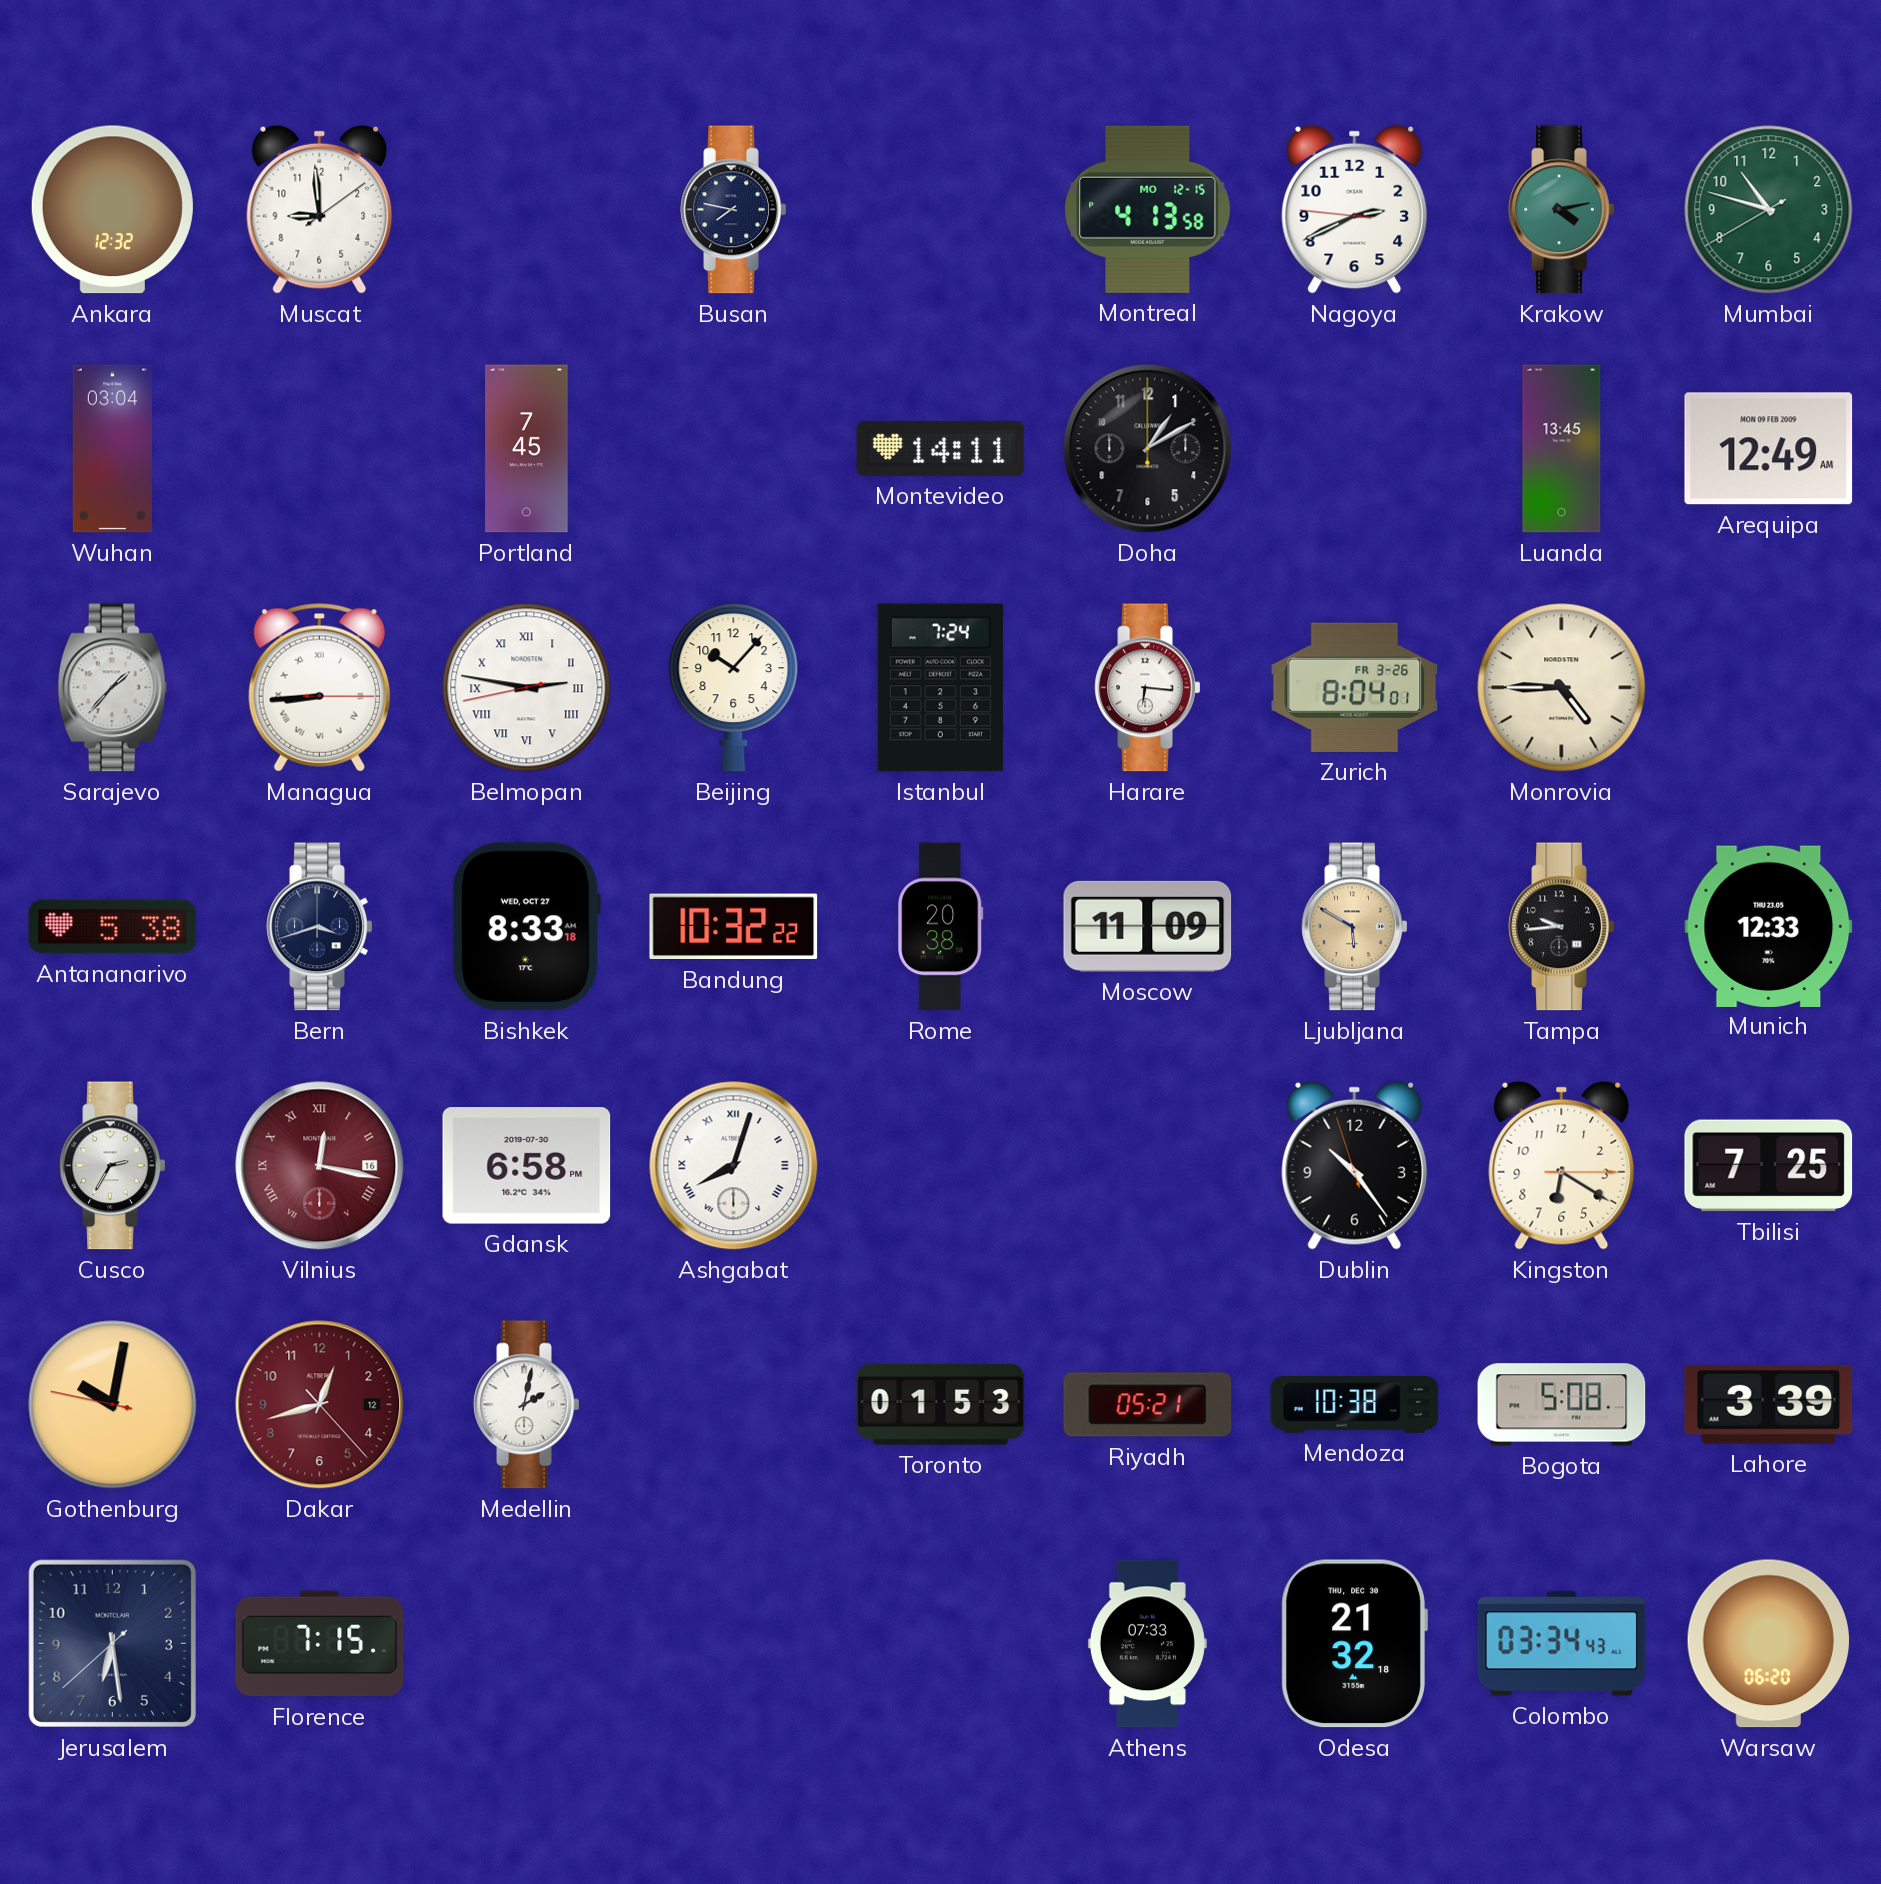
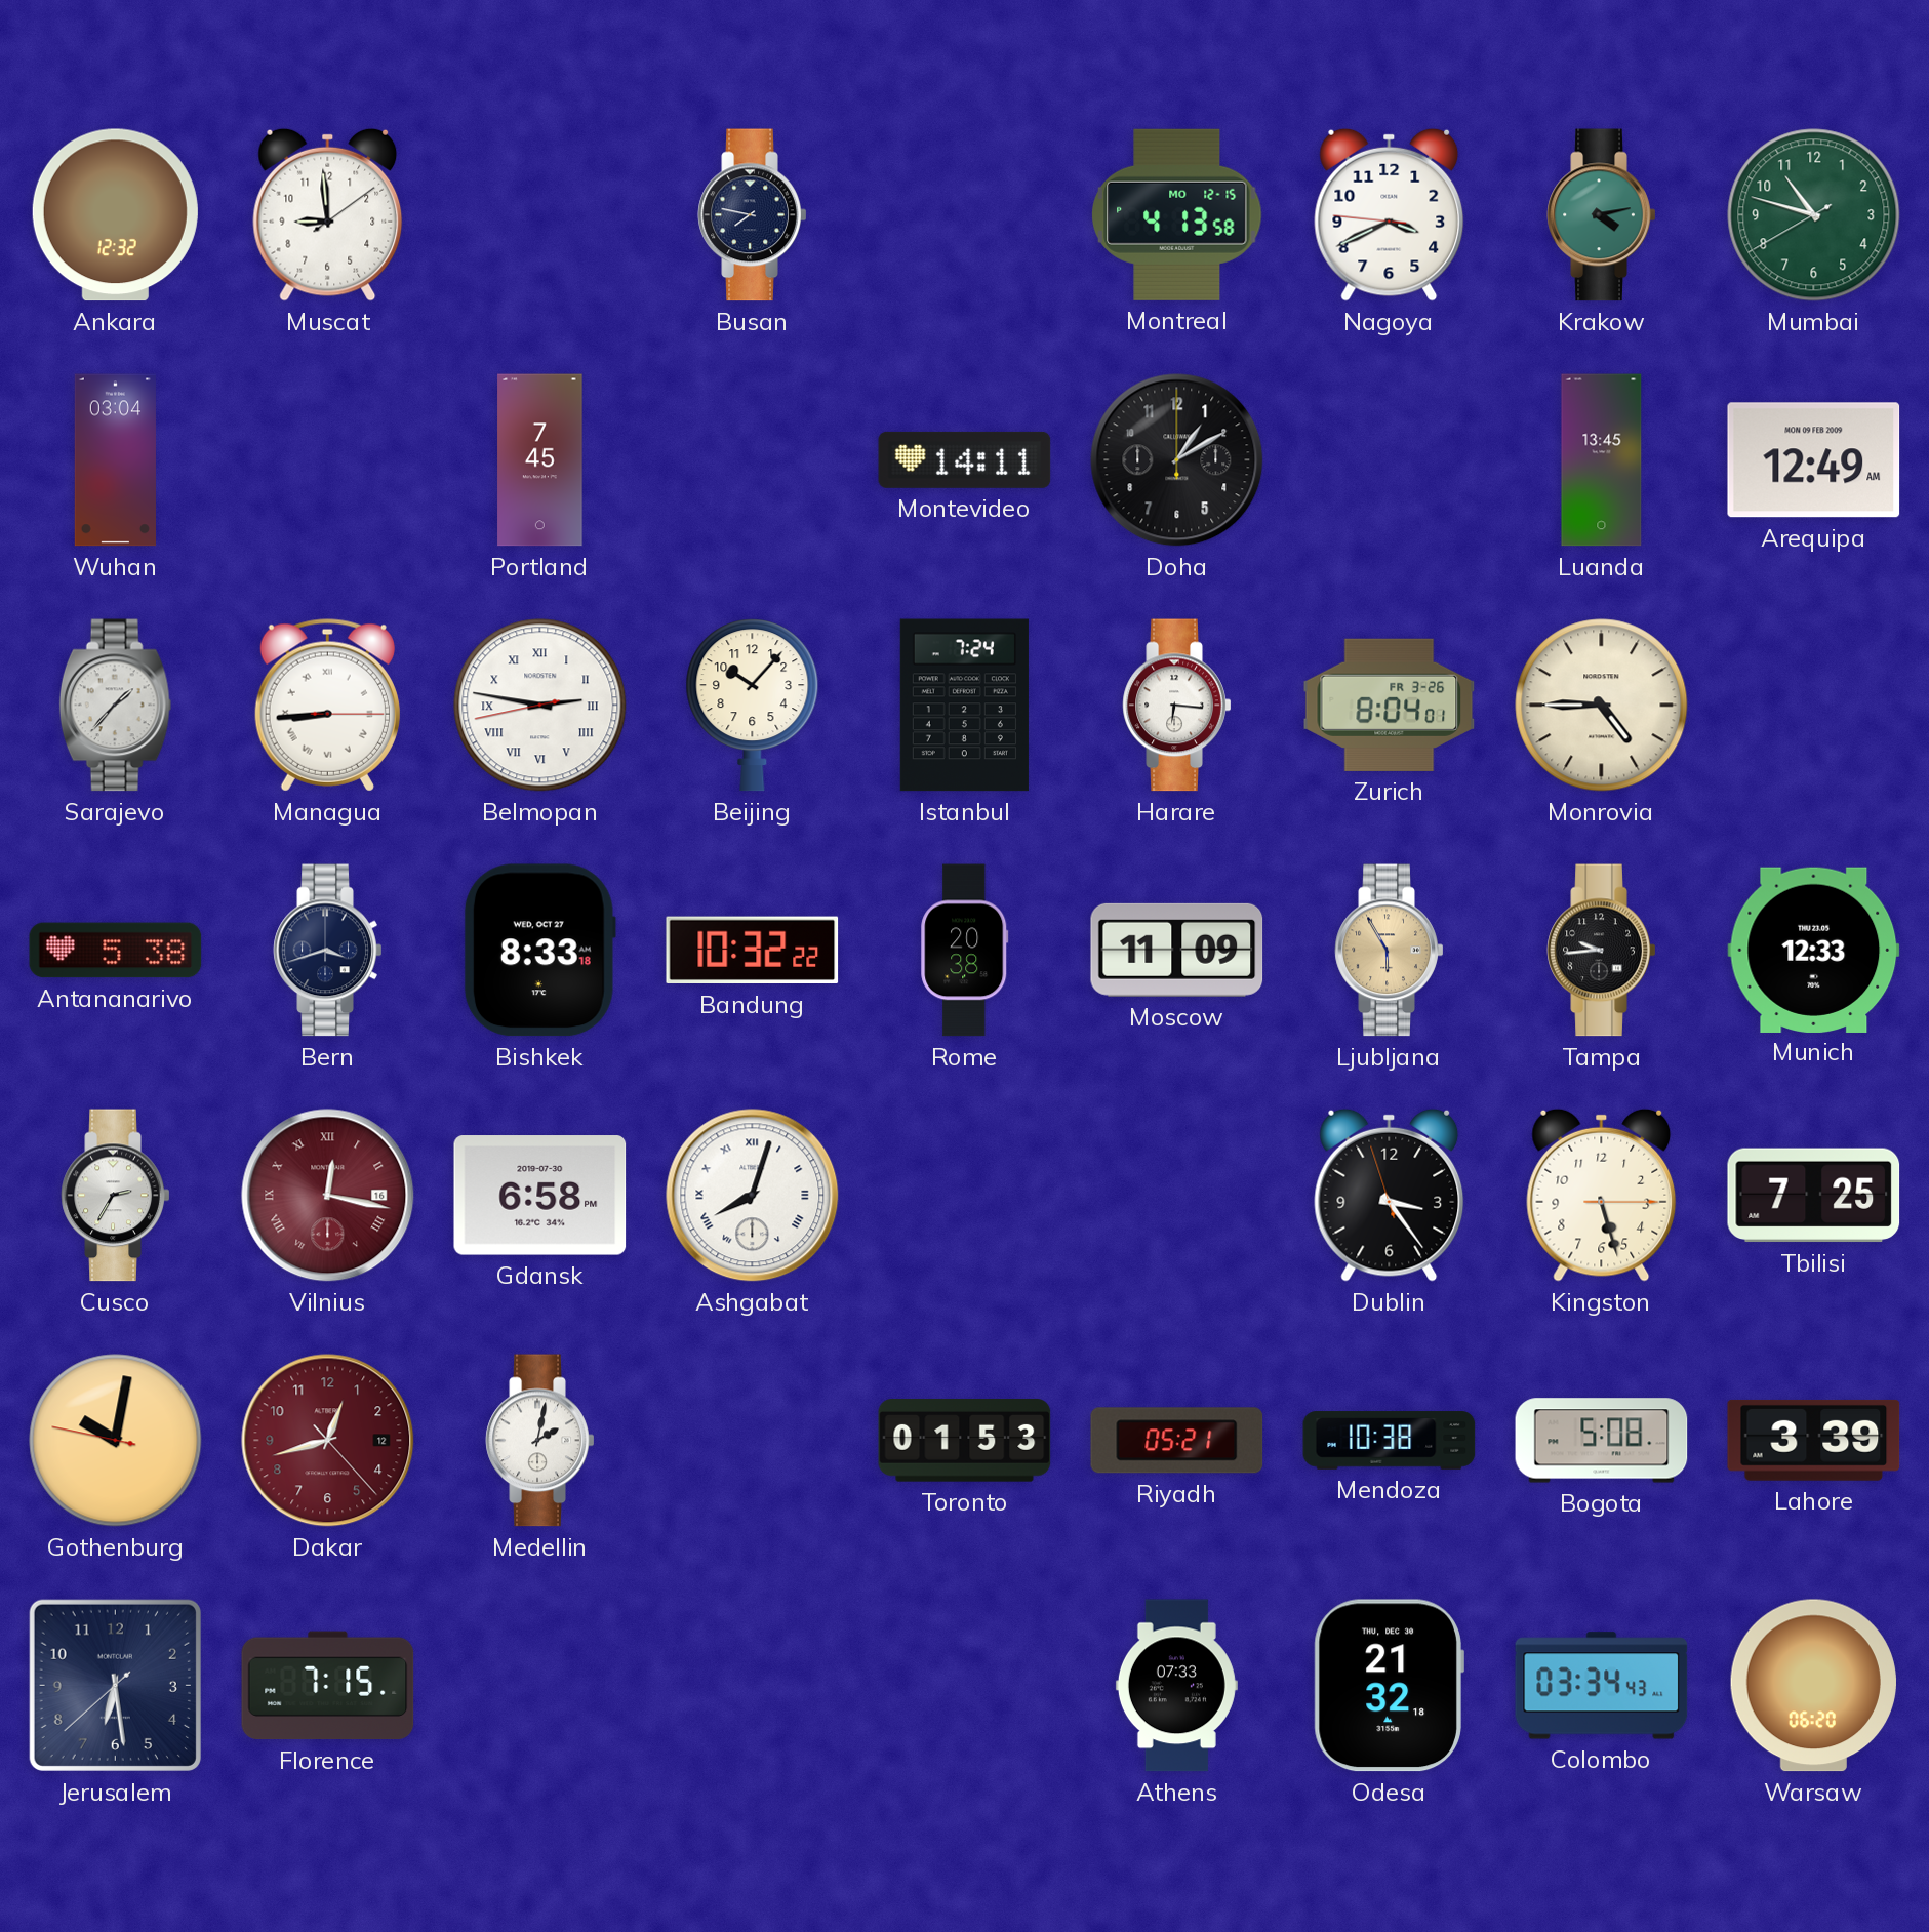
Nagoya: 2:40 -> 3:40
Ljubljana: 5:50 -> 5:55
Dublin: 10:23 -> 3:23
Kingston: 6:20 -> 5:27
